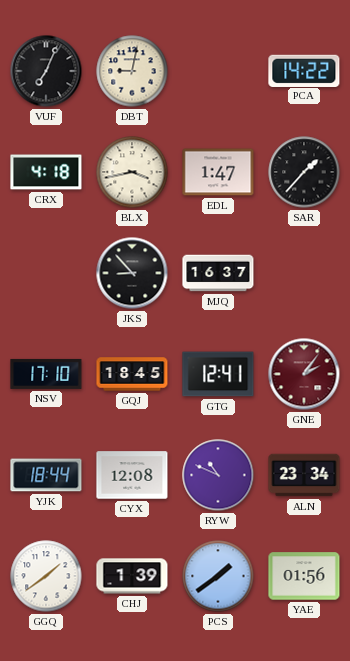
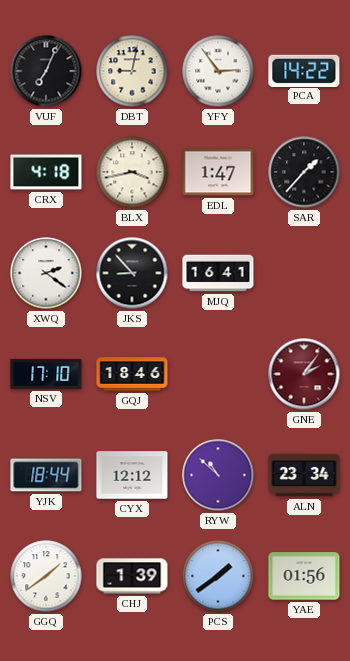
YFY: none -> 2:54
XWQ: none -> 2:21
MJQ: 16:37 -> 16:41
GQJ: 18:45 -> 18:46
GTG: 12:41 -> none
CYX: 12:08 -> 12:12
RYW: 10:49 -> 10:52
